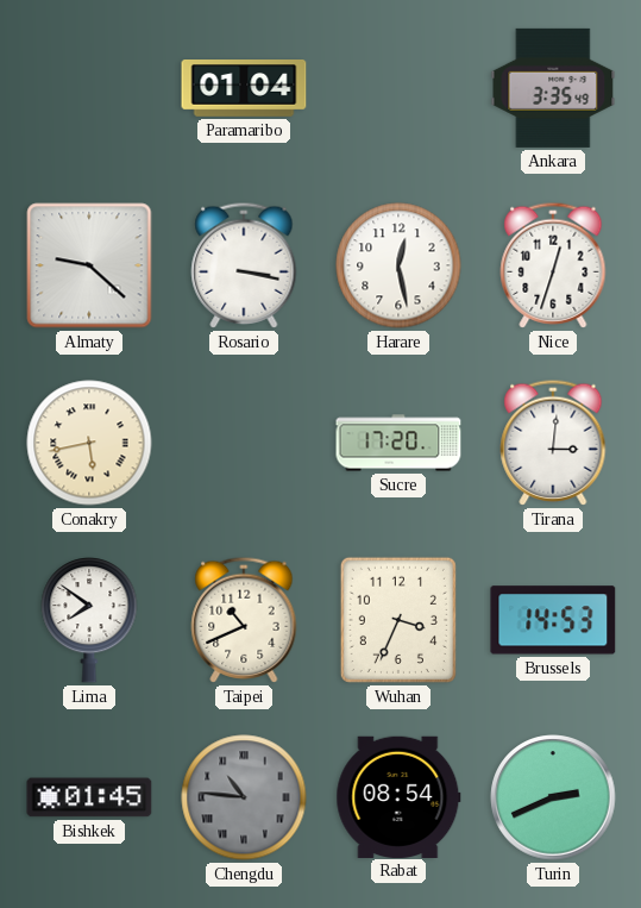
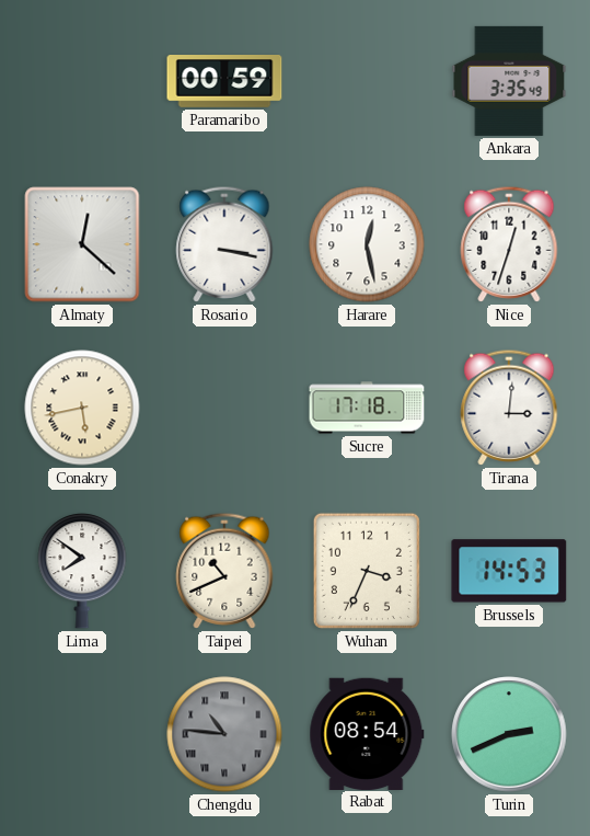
Paramaribo: 01:04 -> 00:59
Almaty: 9:22 -> 12:22
Sucre: 17:20 -> 17:18
Bishkek: 01:45 -> none
